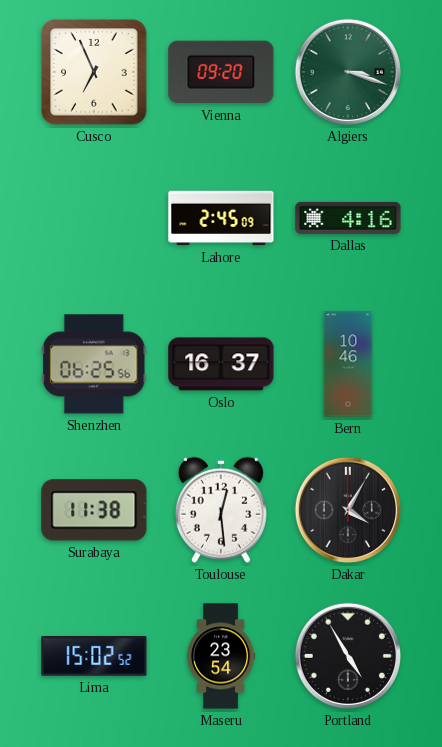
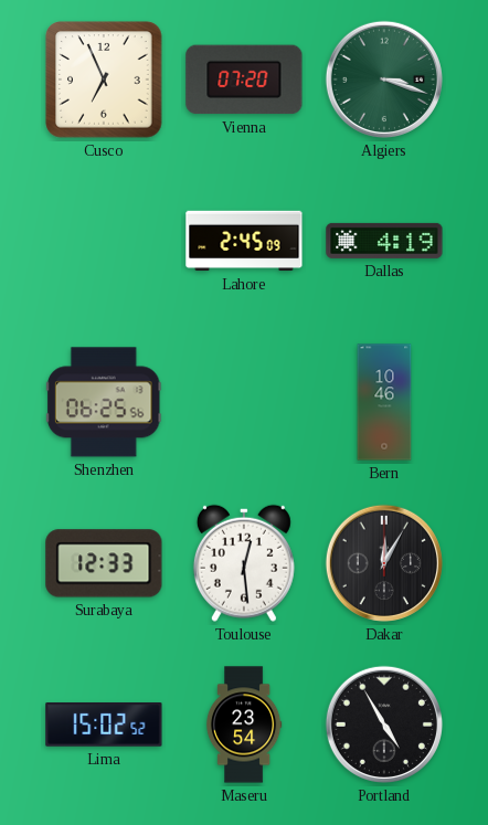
Vienna: 09:20 -> 07:20
Dallas: 4:16 -> 4:19
Oslo: 16:37 -> none
Surabaya: 11:38 -> 12:33
Dakar: 4:05 -> 12:05
